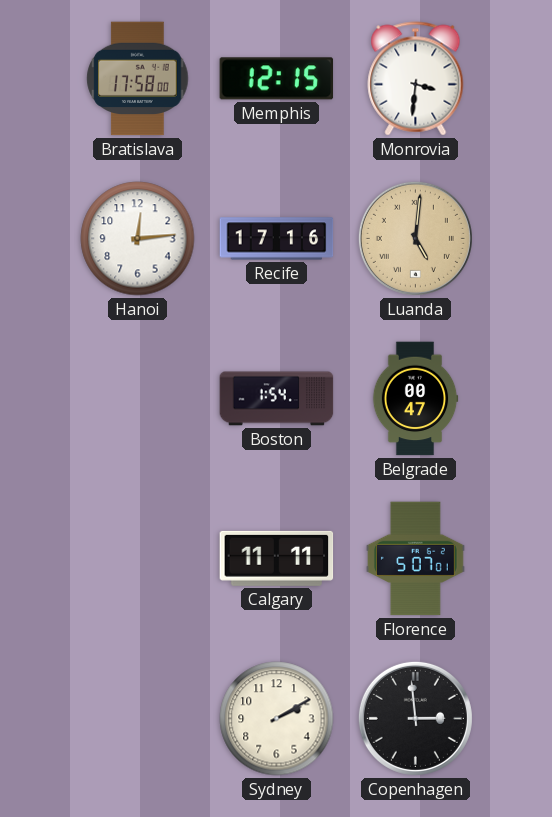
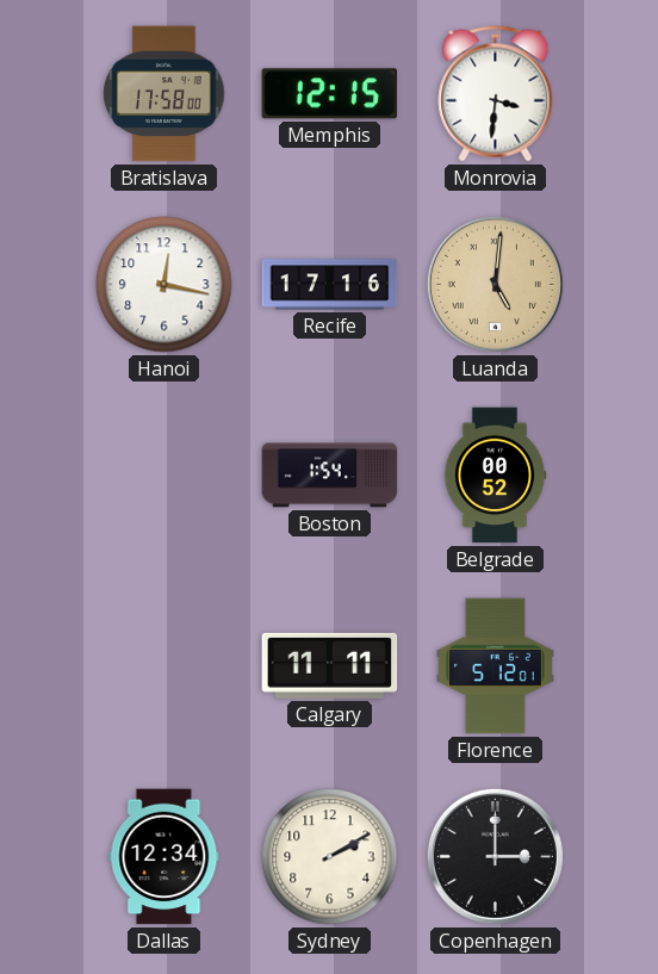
Hanoi: 12:14 -> 12:17
Belgrade: 00:47 -> 00:52
Florence: 5:07 -> 5:12
Dallas: none -> 12:34
Copenhagen: 2:59 -> 3:00
